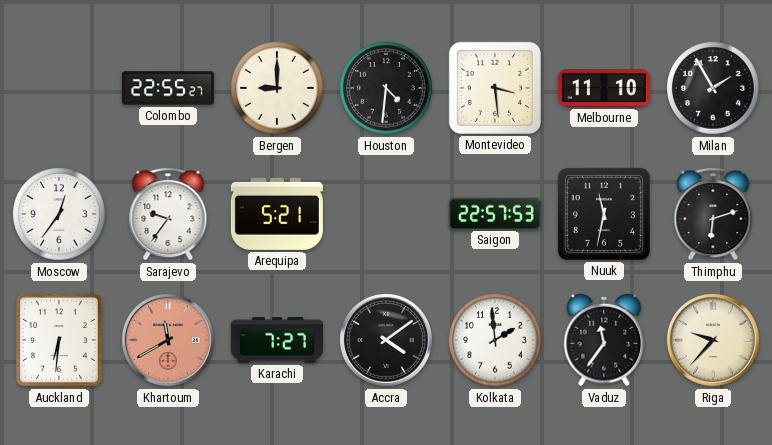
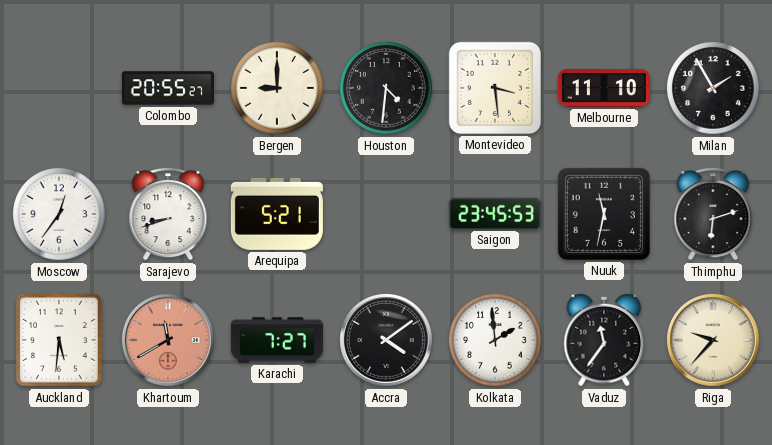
Colombo: 22:55 -> 20:55
Sarajevo: 9:36 -> 8:42
Saigon: 22:57 -> 23:45
Auckland: 6:31 -> 5:31
